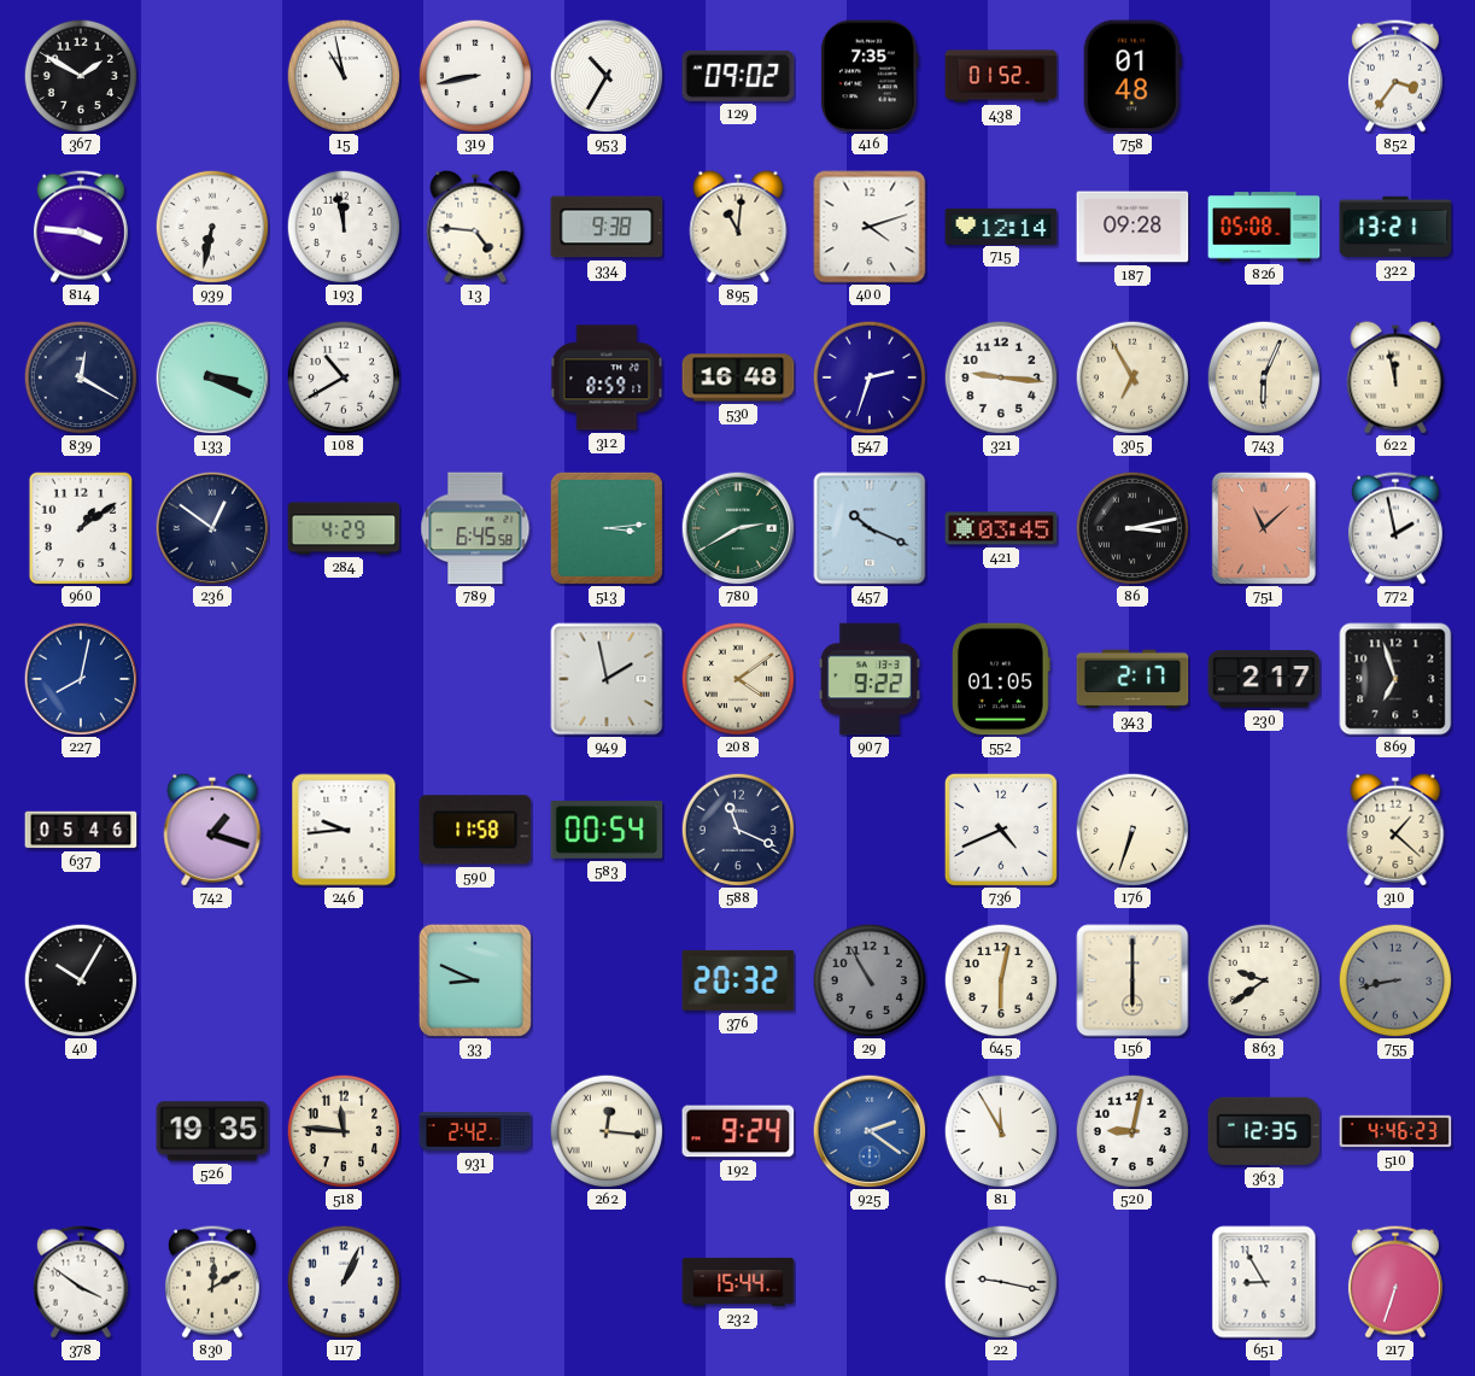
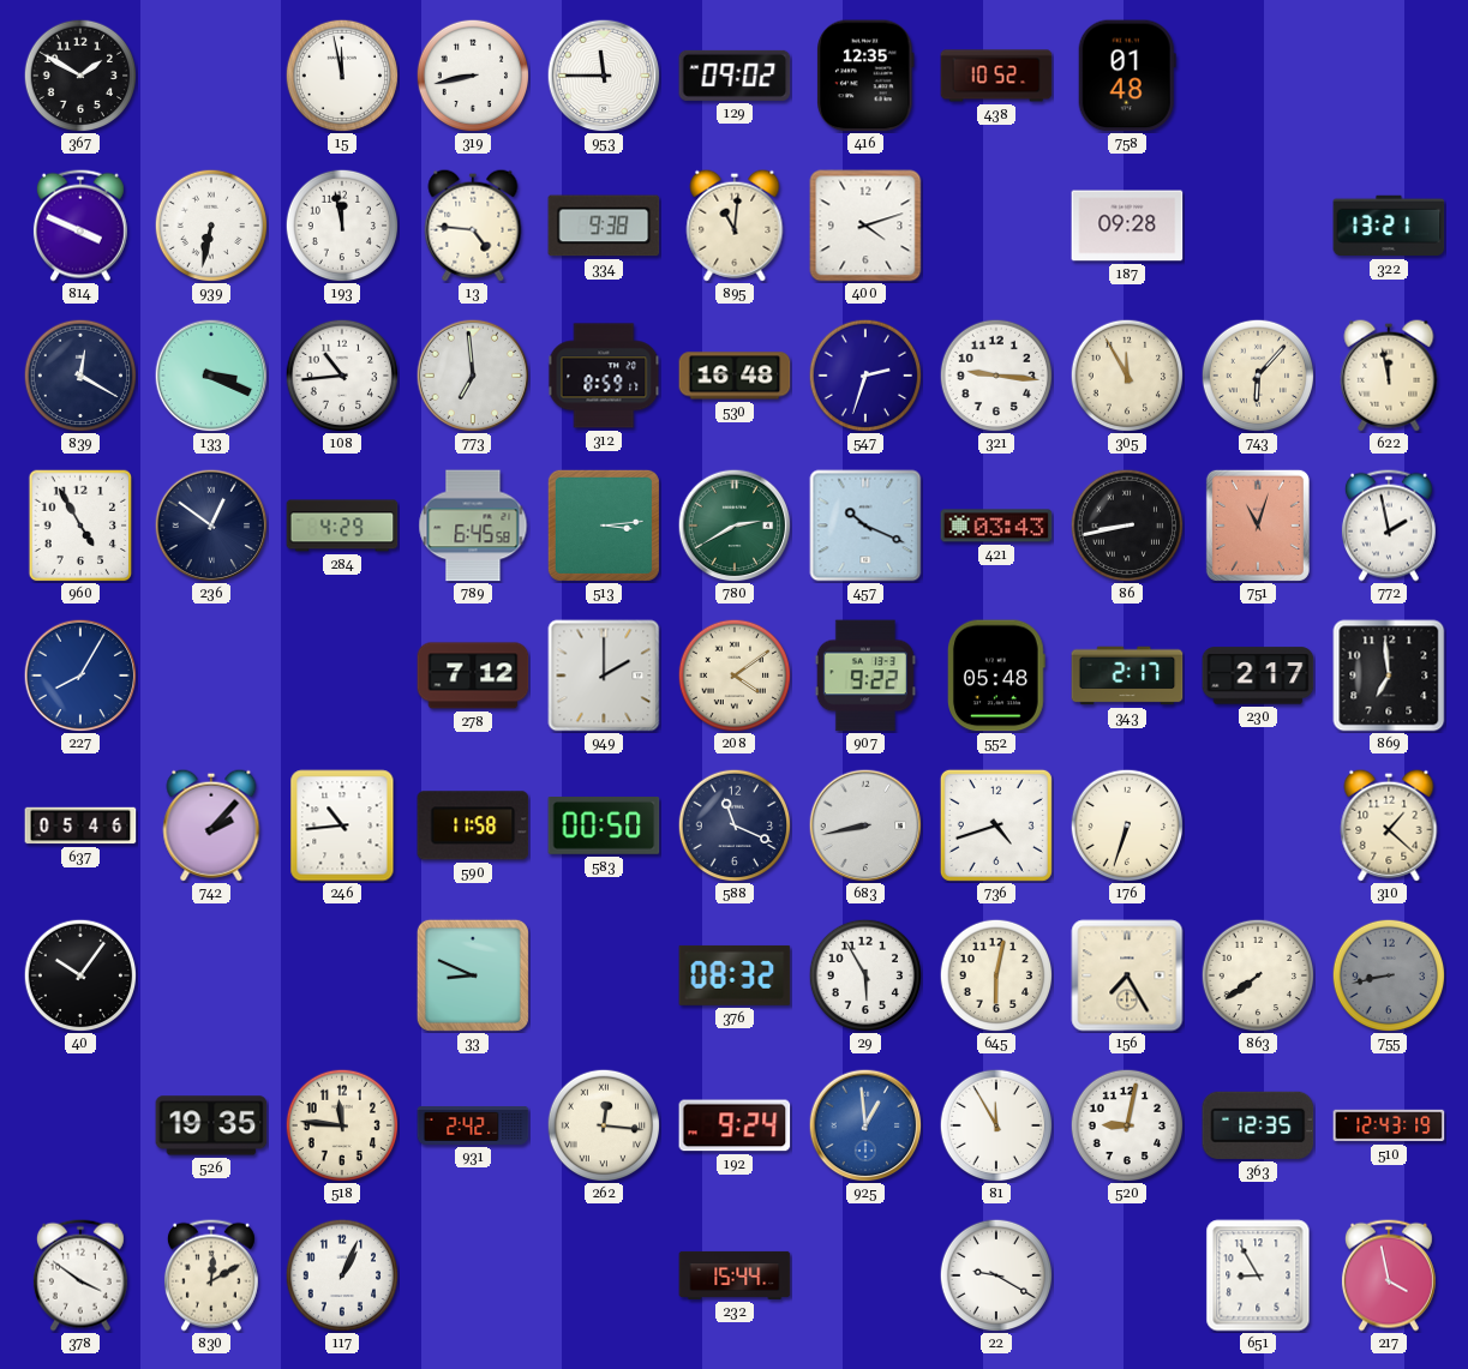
15: 10:58 -> 11:58
953: 10:35 -> 11:45
416: 7:35 -> 12:35
438: 01:52 -> 10:52
852: 3:36 -> none
814: 3:46 -> 3:49
715: 12:14 -> none
826: 05:08 -> none
108: 10:40 -> 10:44
773: none -> 6:59
305: 6:55 -> 11:55
743: 6:04 -> 6:07
960: 1:09 -> 4:55
421: 03:45 -> 03:43
86: 3:13 -> 8:43
751: 11:08 -> 11:03
227: 8:02 -> 8:05
278: none -> 7:12
949: 1:58 -> 2:00
552: 01:05 -> 05:48
869: 6:57 -> 6:59
742: 1:18 -> 2:07
246: 9:44 -> 10:44
583: 00:54 -> 00:50
683: none -> 8:43
736: 4:41 -> 4:42
40: 10:05 -> 10:06
376: 20:32 -> 08:32
29: 10:55 -> 5:55
29 dial: grey -> white
156: 6:00 -> 7:25
863: 9:39 -> 7:39
925: 2:21 -> 12:59
510: 4:46 -> 12:43
22: 9:17 -> 9:20
217: 6:33 -> 3:58
